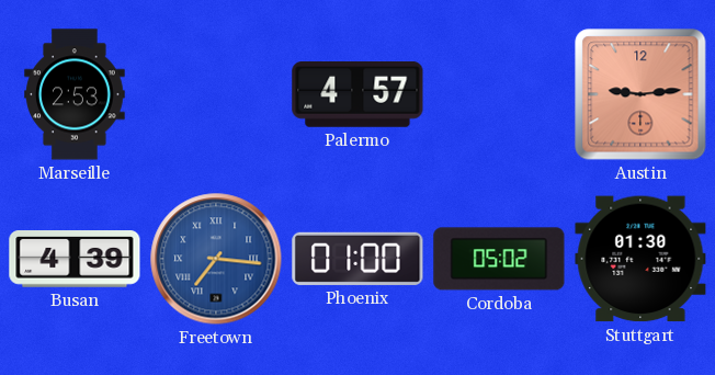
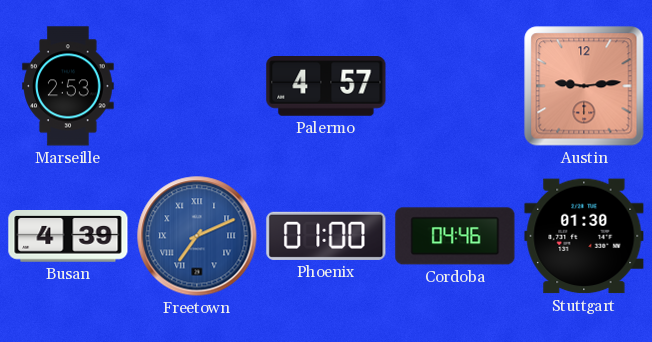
Freetown: 7:16 -> 7:11
Cordoba: 05:02 -> 04:46
